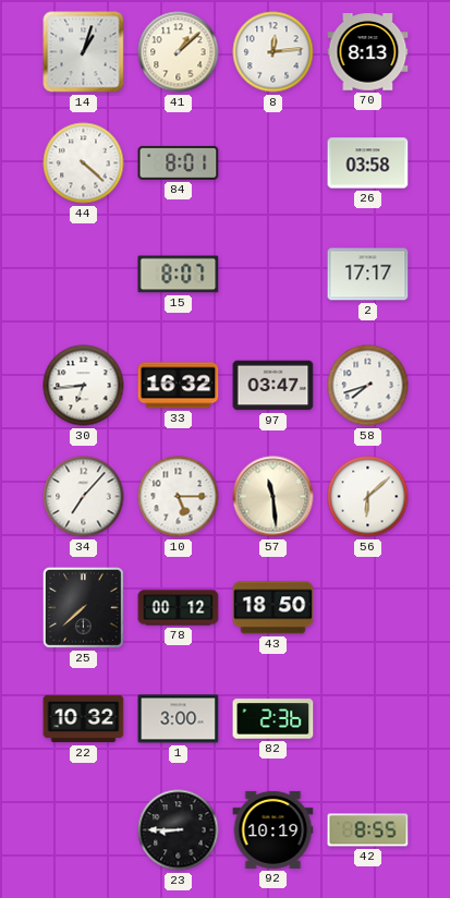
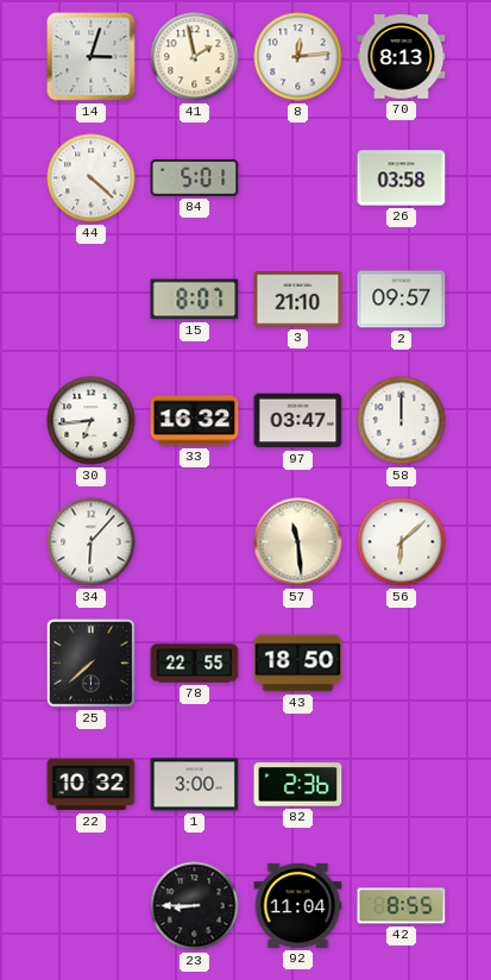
14: 1:03 -> 3:03
41: 1:08 -> 1:58
84: 8:01 -> 5:01
3: none -> 21:10
2: 17:17 -> 09:57
58: 7:42 -> 12:00
34: 7:07 -> 6:07
10: 5:15 -> none
78: 00:12 -> 22:55
92: 10:19 -> 11:04
